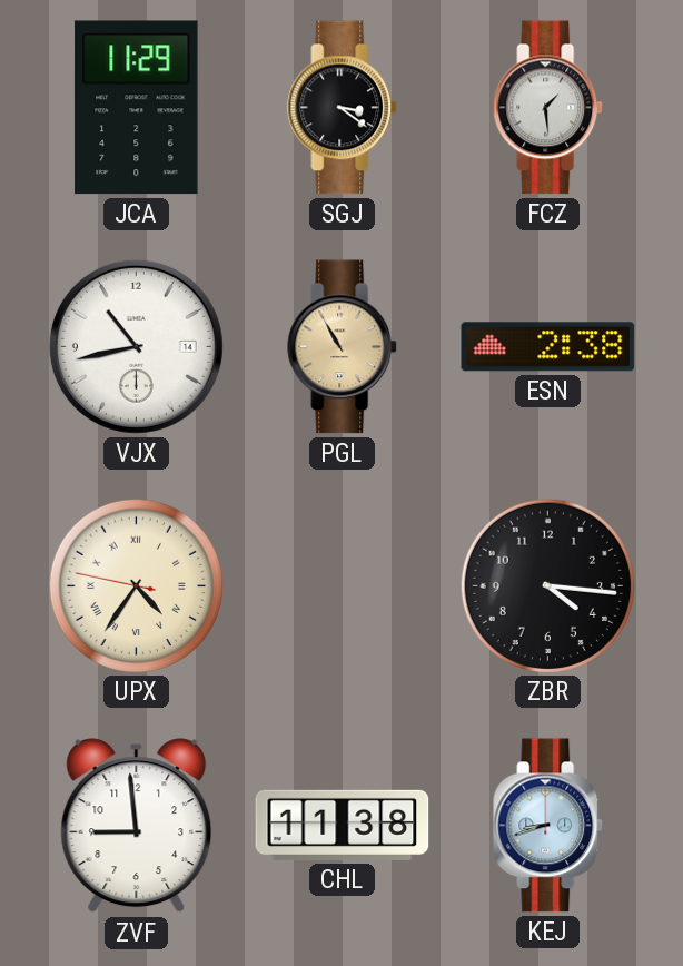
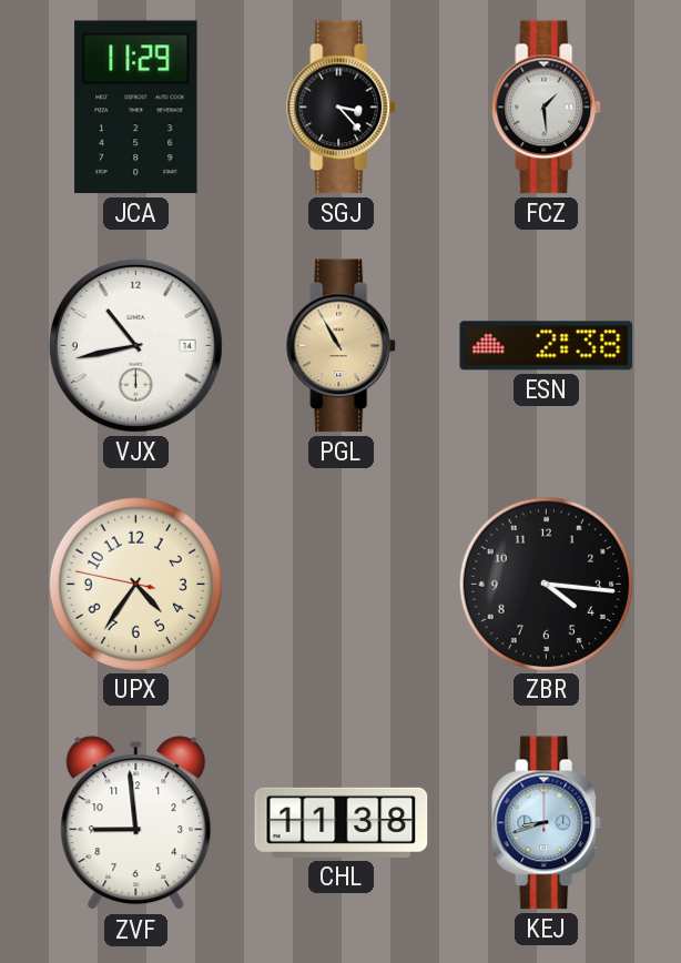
SGJ: 3:21 -> 3:23
UPX numerals: Roman -> Arabic
